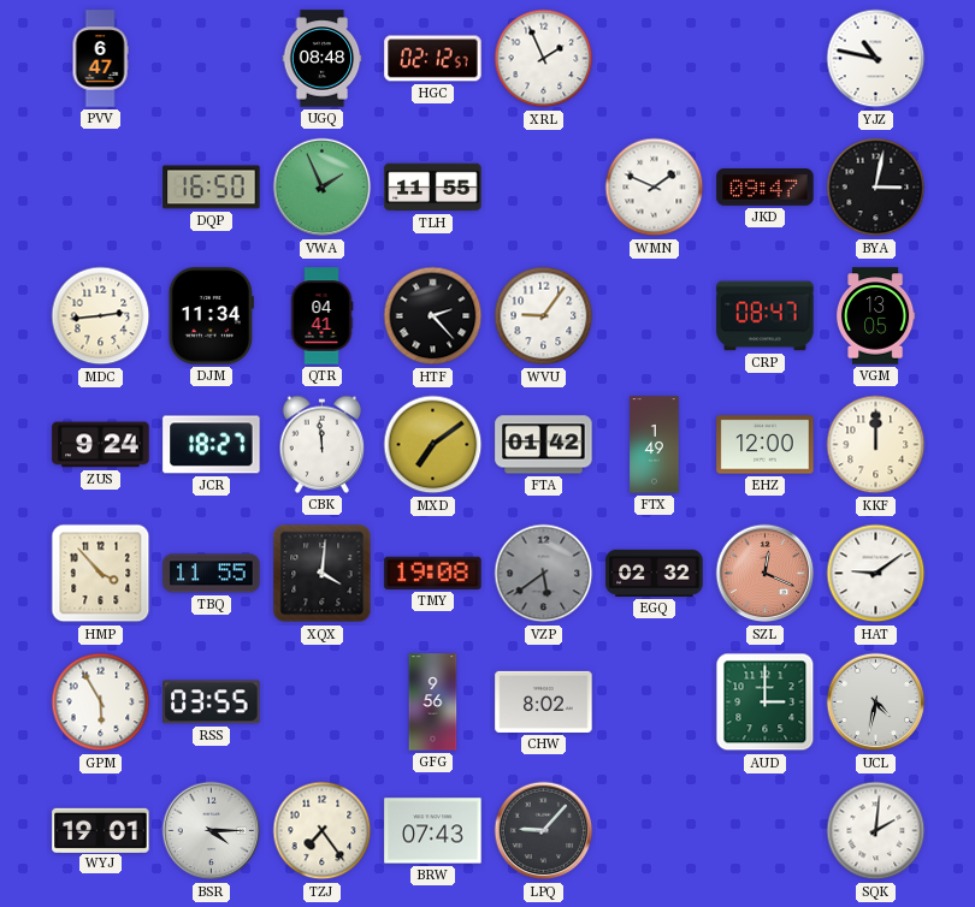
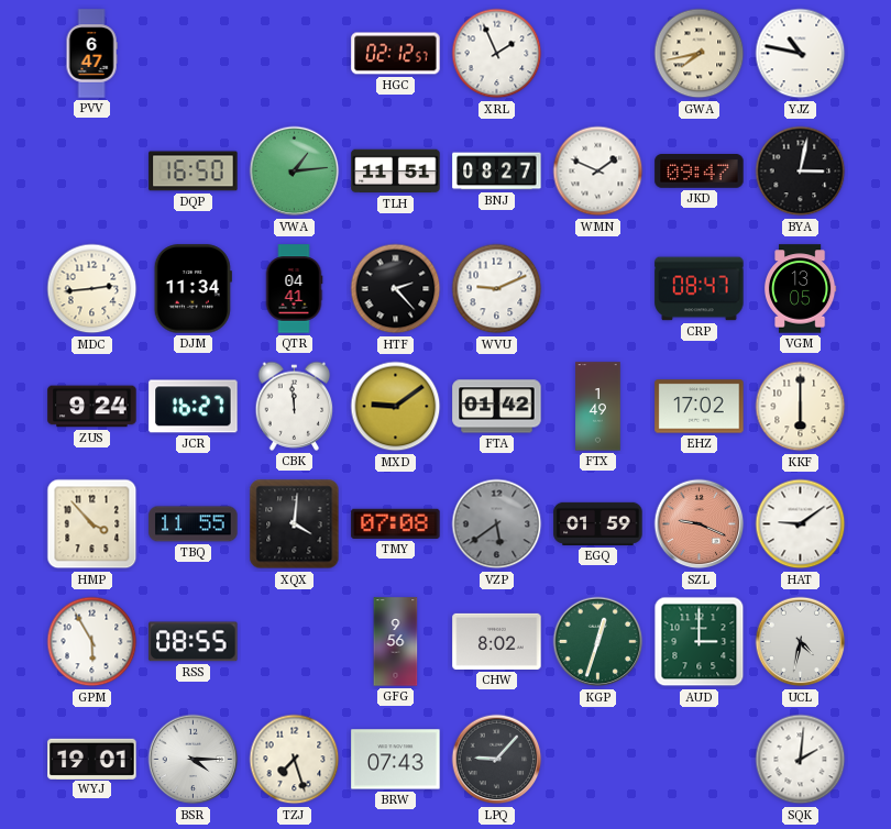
UGQ: 08:48 -> none
GWA: none -> 7:43
VWA: 1:56 -> 1:14
TLH: 11:55 -> 11:51
BNJ: none -> 08:27
WVU: 9:06 -> 9:11
JCR: 18:27 -> 16:27
MXD: 7:09 -> 9:09
EHZ: 12:00 -> 17:02
KKF: 12:00 -> 6:00
TMY: 19:08 -> 07:08
EGQ: 02:32 -> 01:59
SZL: 12:19 -> 9:19
RSS: 03:55 -> 08:55
KGP: none -> 12:33
TZJ: 7:24 -> 7:27
